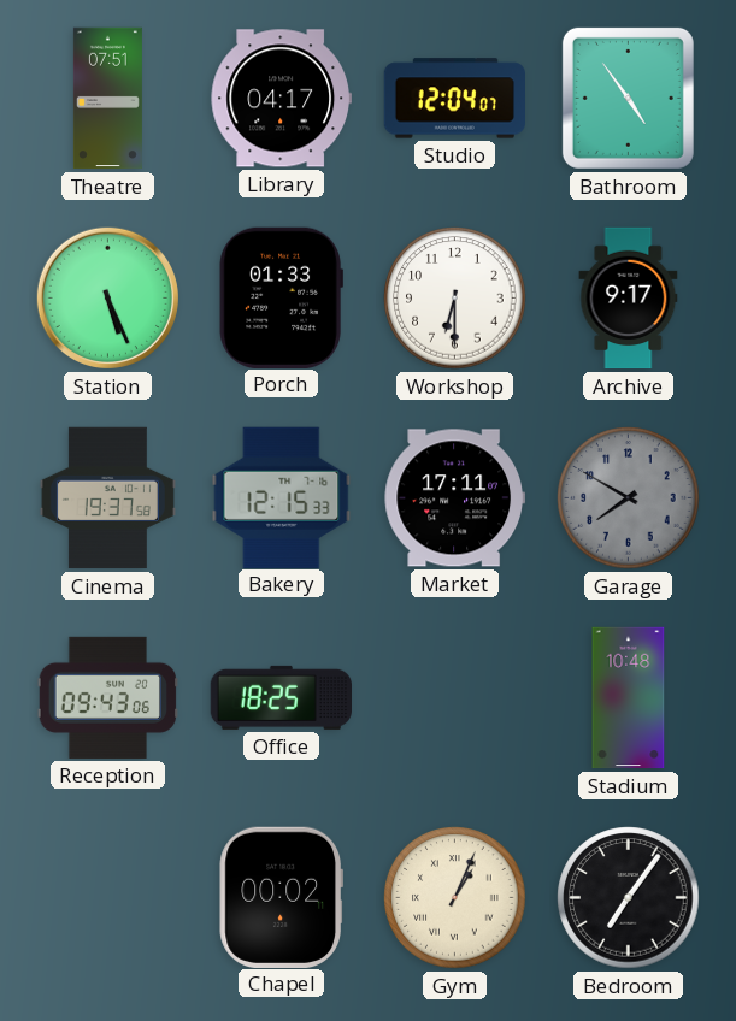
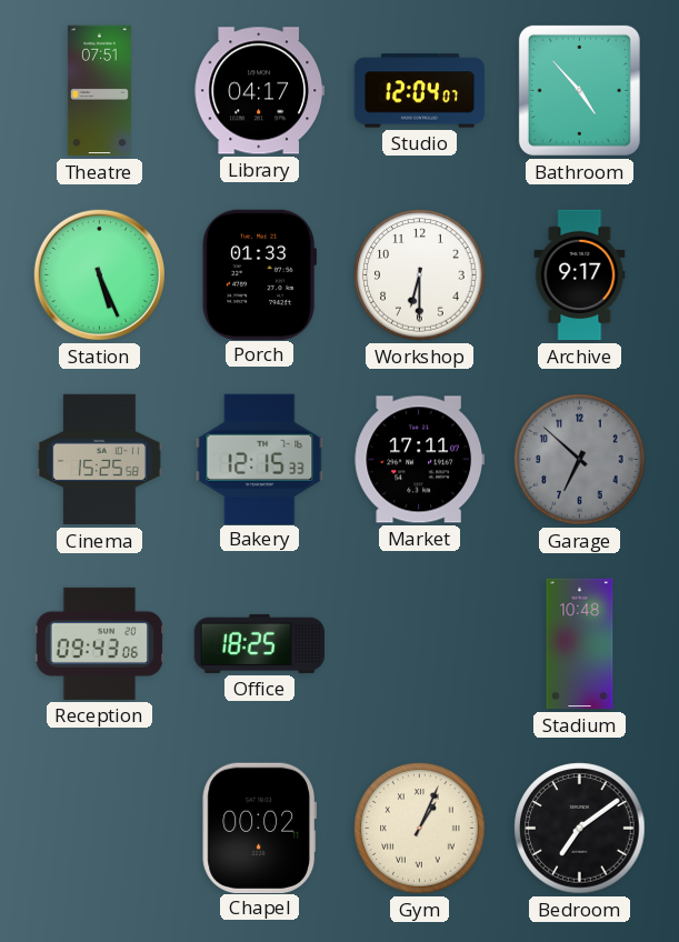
Bathroom: 4:54 -> 4:53
Cinema: 19:37 -> 15:25
Garage: 7:50 -> 6:52
Bedroom: 7:06 -> 7:09
